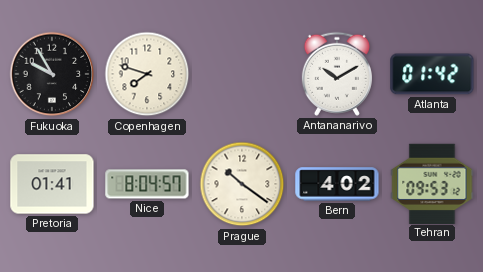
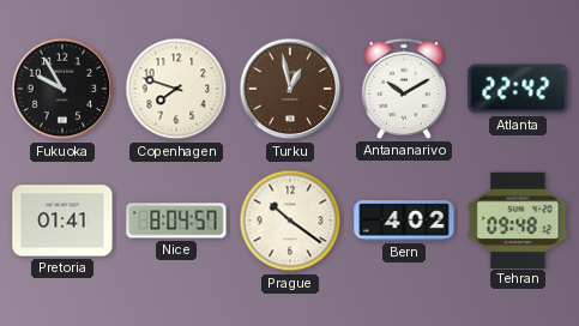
Turku: none -> 12:58
Atlanta: 01:42 -> 22:42
Tehran: 09:53 -> 09:48
